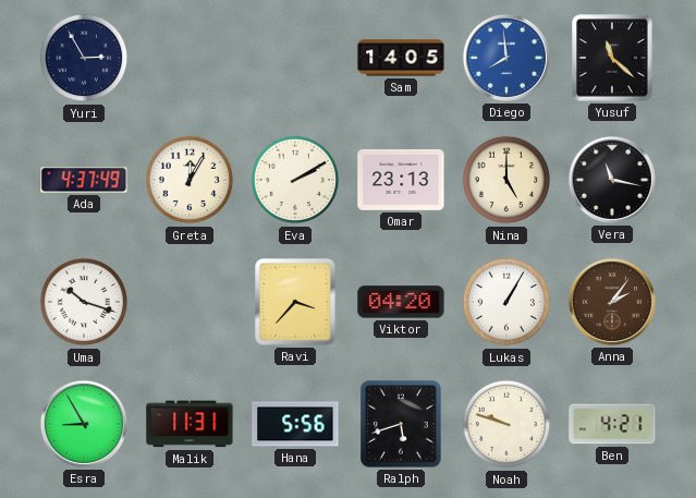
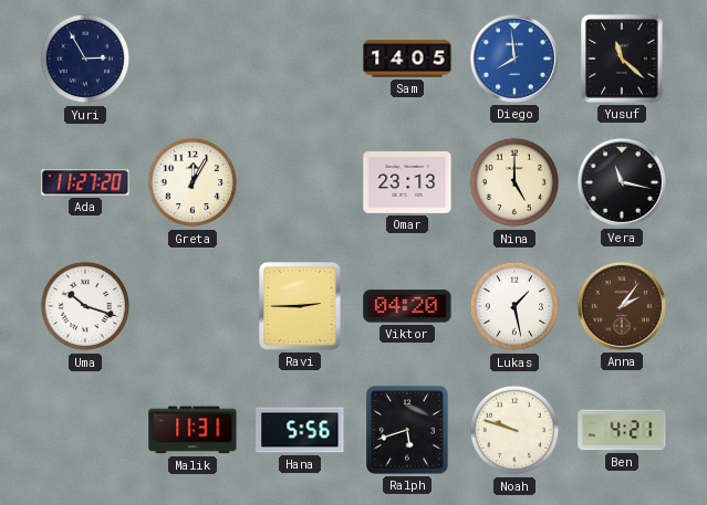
Ada: 4:37 -> 11:27
Eva: 2:10 -> none
Ravi: 3:37 -> 2:45
Lukas: 1:05 -> 1:28
Esra: 8:55 -> none
